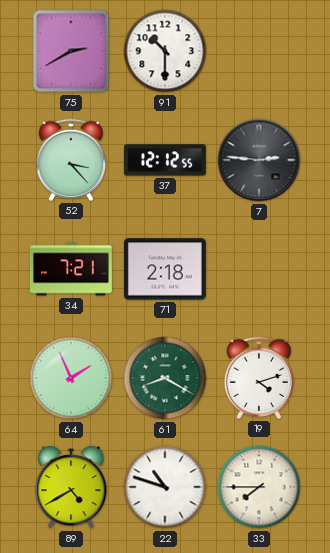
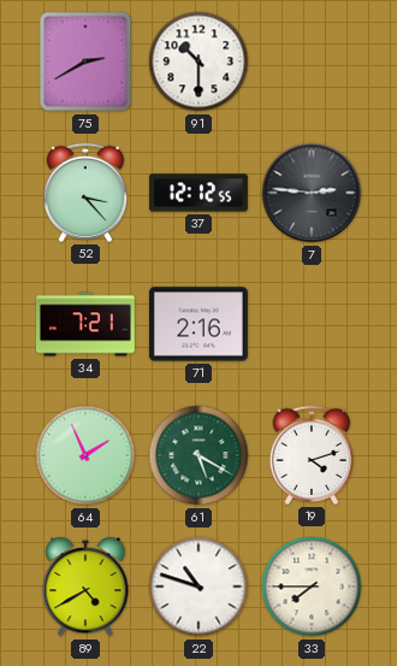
71: 2:18 -> 2:16
61: 8:20 -> 5:20
